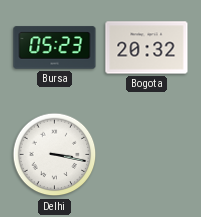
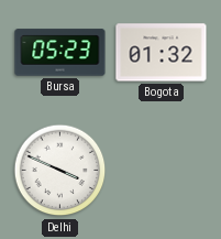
Bogota: 20:32 -> 01:32
Delhi: 3:17 -> 3:49
